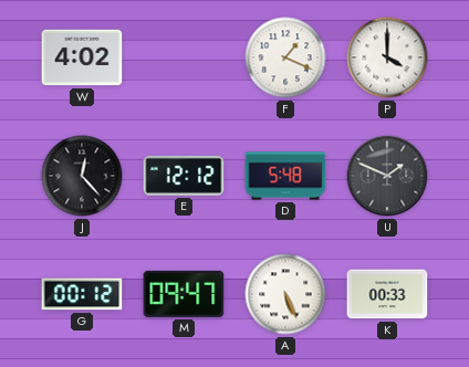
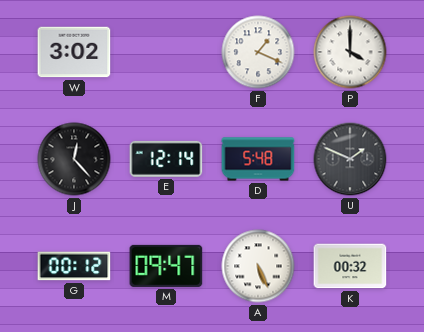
W: 4:02 -> 3:02
E: 12:12 -> 12:14
K: 00:33 -> 00:32
